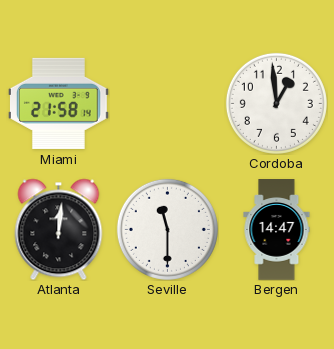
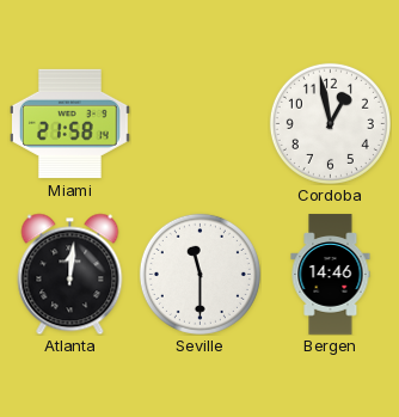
Cordoba: 12:59 -> 12:58
Bergen: 14:47 -> 14:46
